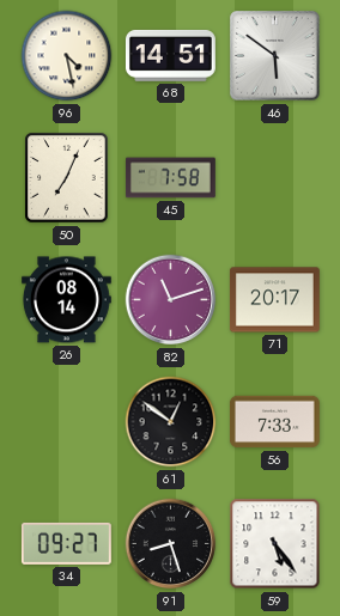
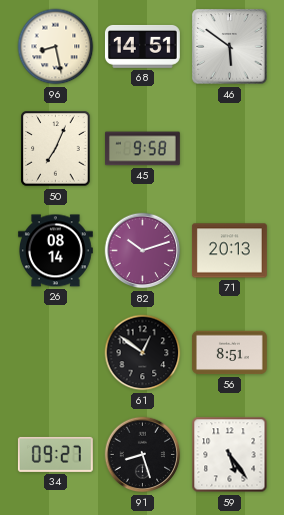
96: 4:28 -> 8:28
45: 7:58 -> 9:58
82: 11:12 -> 10:12
71: 20:17 -> 20:13
56: 7:33 -> 8:51
